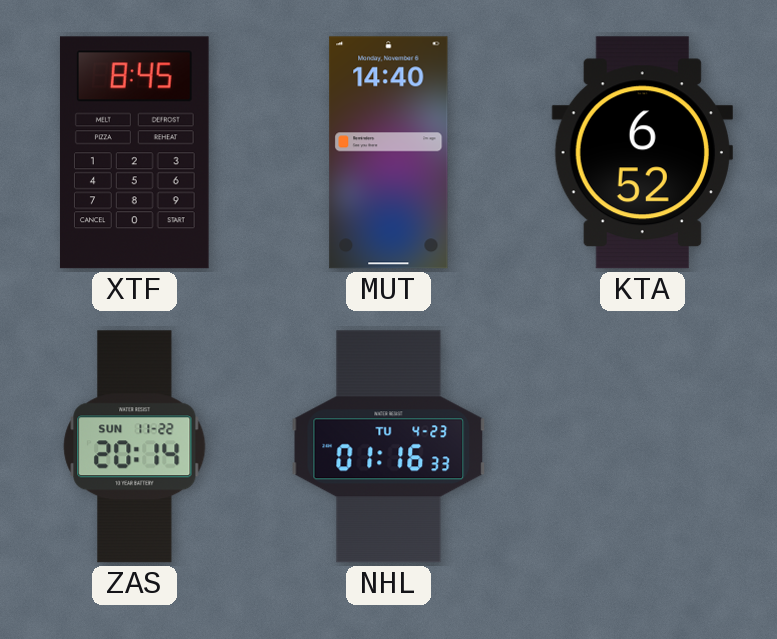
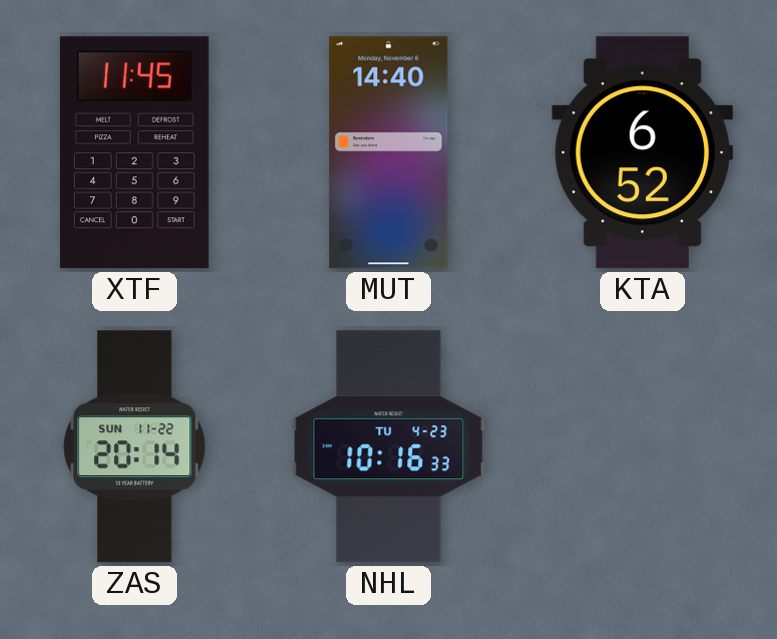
XTF: 8:45 -> 11:45
NHL: 01:16 -> 10:16
